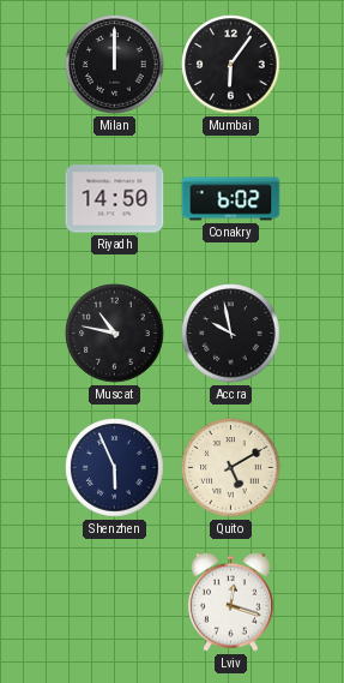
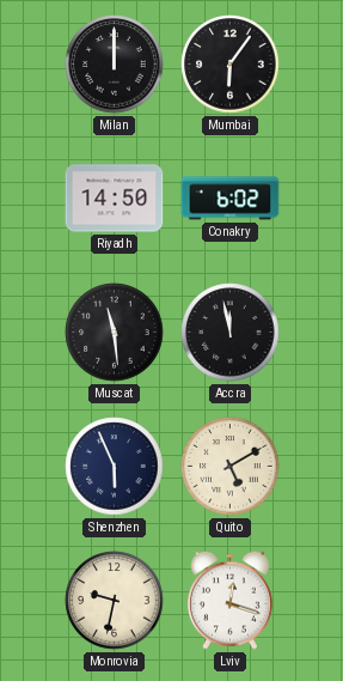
Muscat: 10:47 -> 11:29
Accra: 9:58 -> 11:58
Monrovia: none -> 9:32
